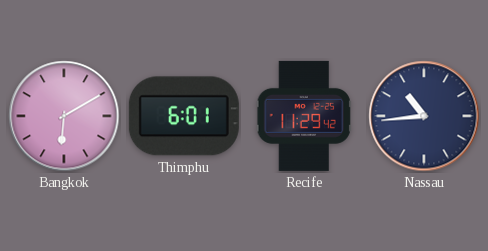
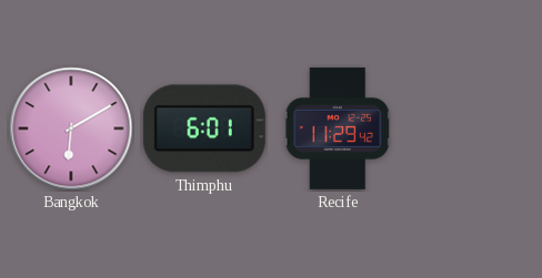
Nassau: 10:44 -> none
